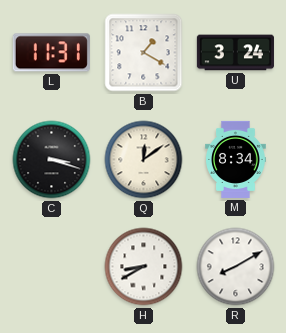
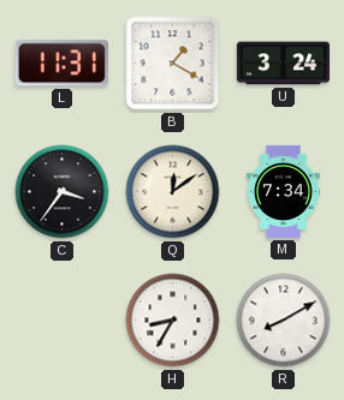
C: 3:18 -> 3:36
M: 8:34 -> 7:34
H: 8:40 -> 8:35
